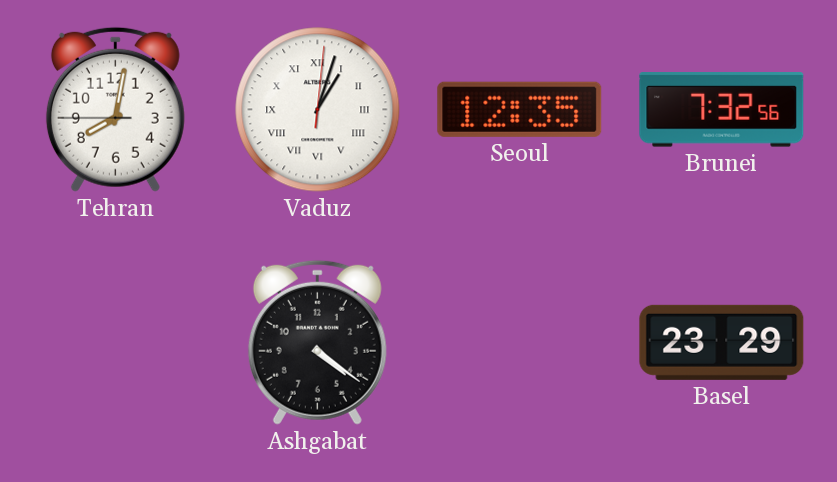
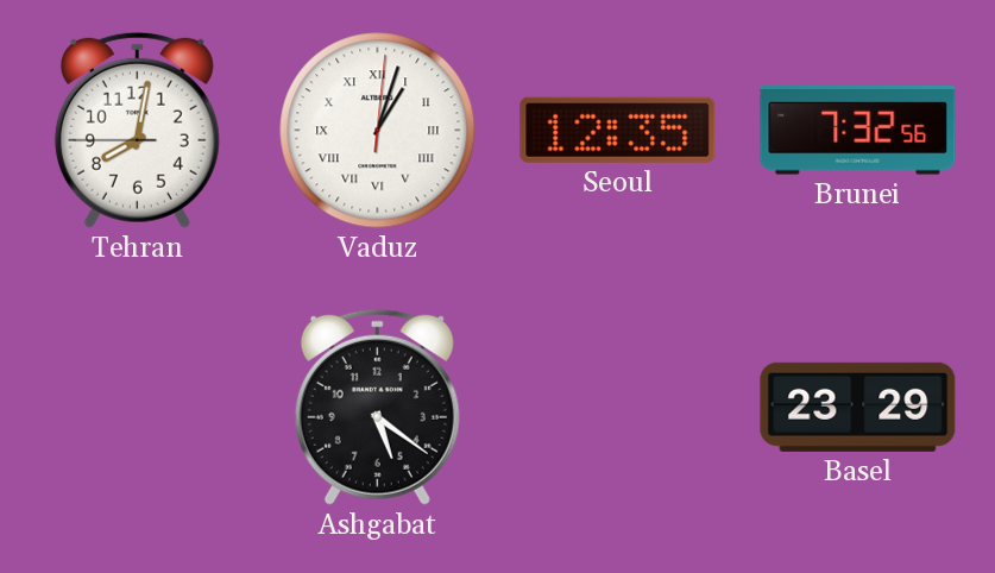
Ashgabat: 4:21 -> 5:21
